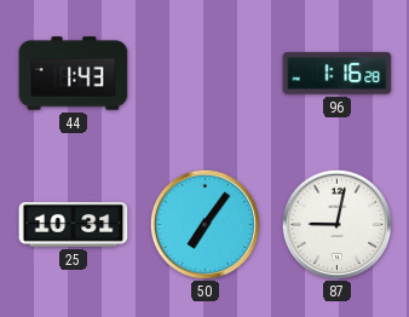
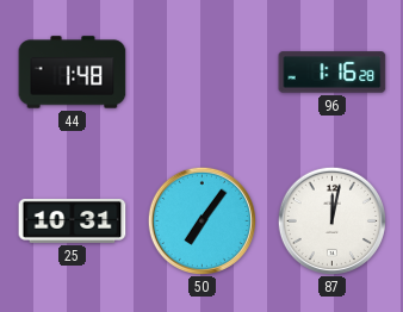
44: 1:43 -> 1:48
87: 9:02 -> 12:02
